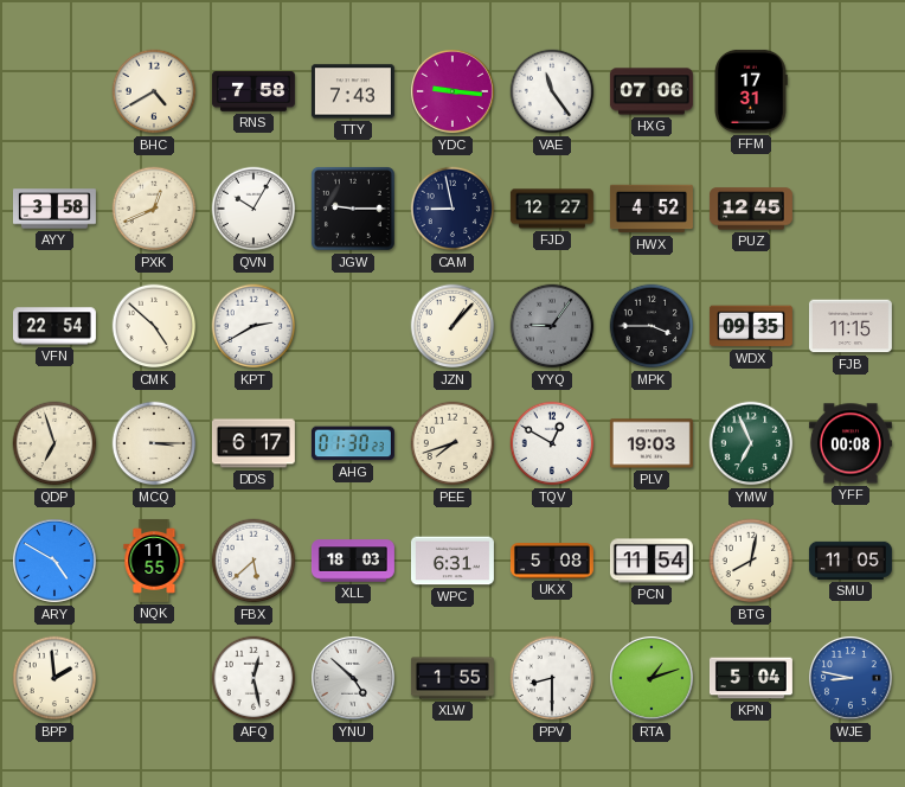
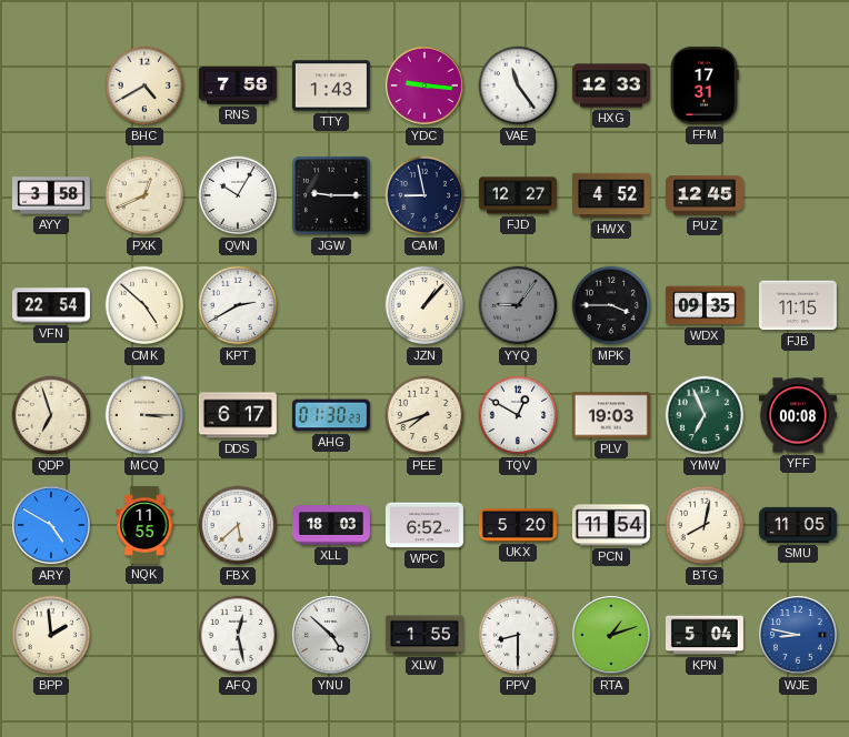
TTY: 7:43 -> 1:43
HXG: 07:06 -> 12:33
WPC: 6:31 -> 6:52
UKX: 5:08 -> 5:20
